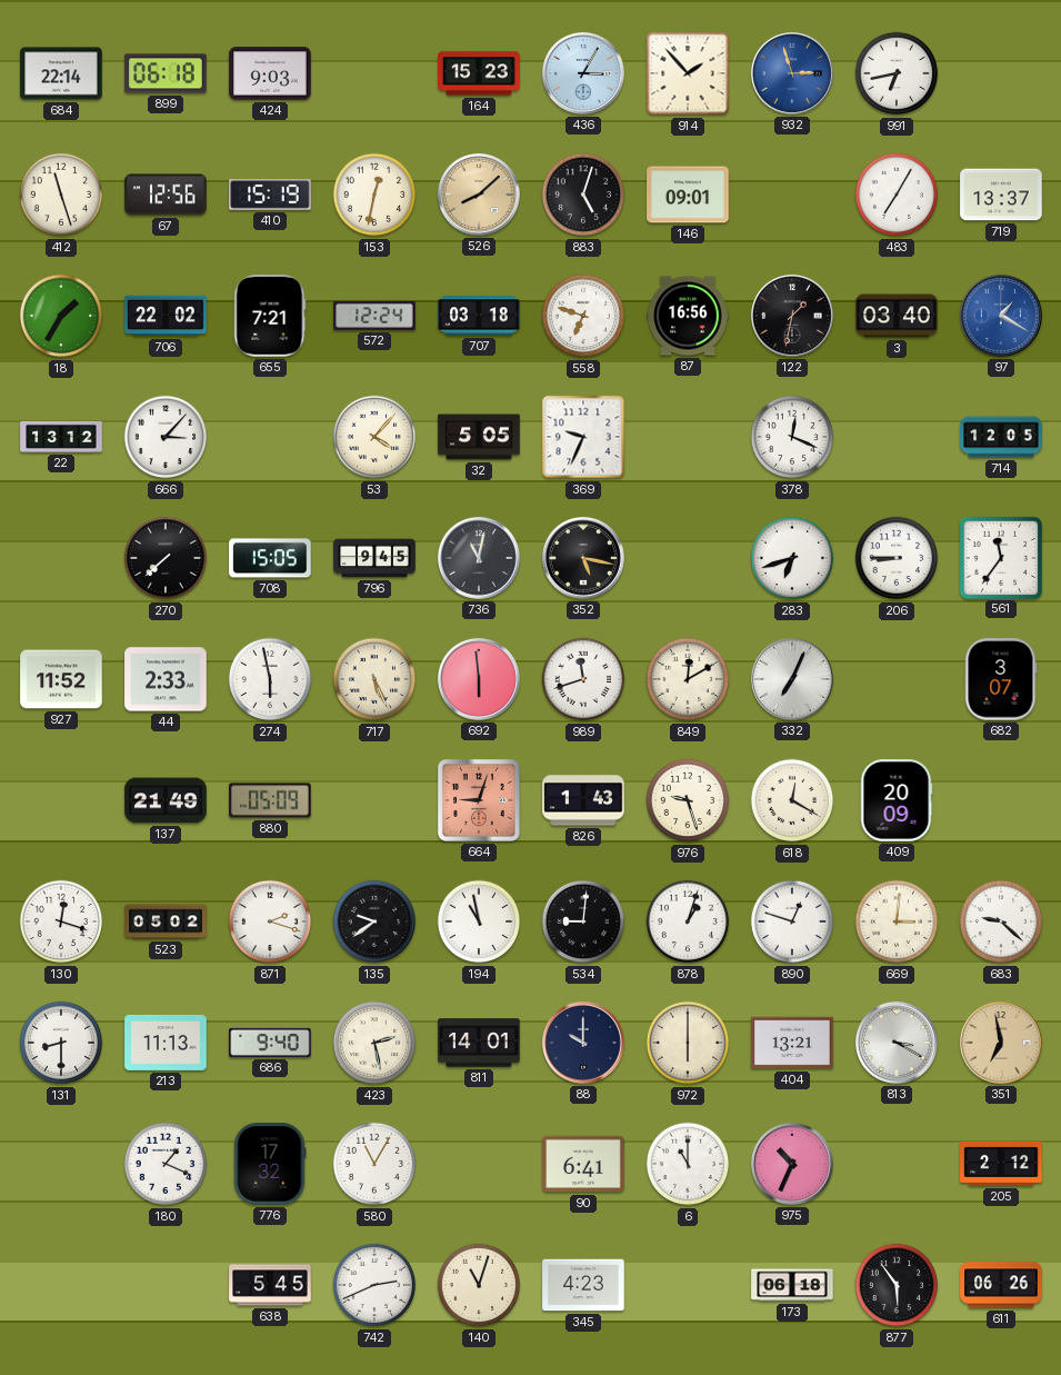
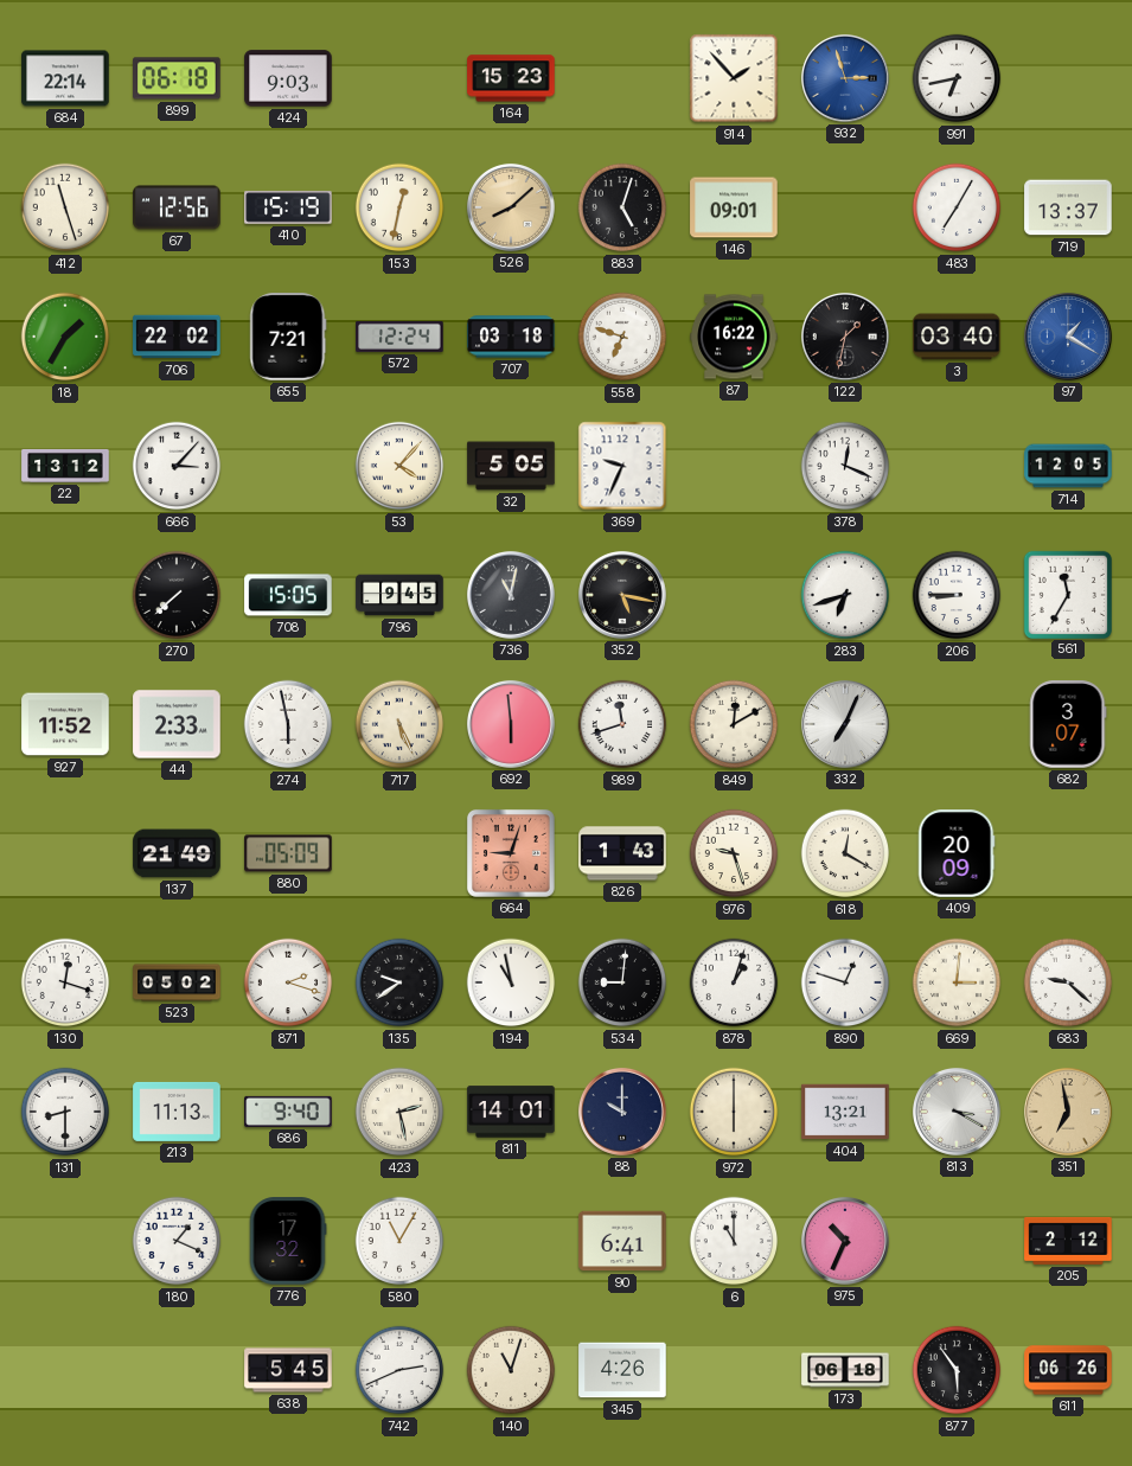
436: 3:05 -> none
87: 16:56 -> 16:22
561: 11:36 -> 11:35
345: 4:23 -> 4:26
